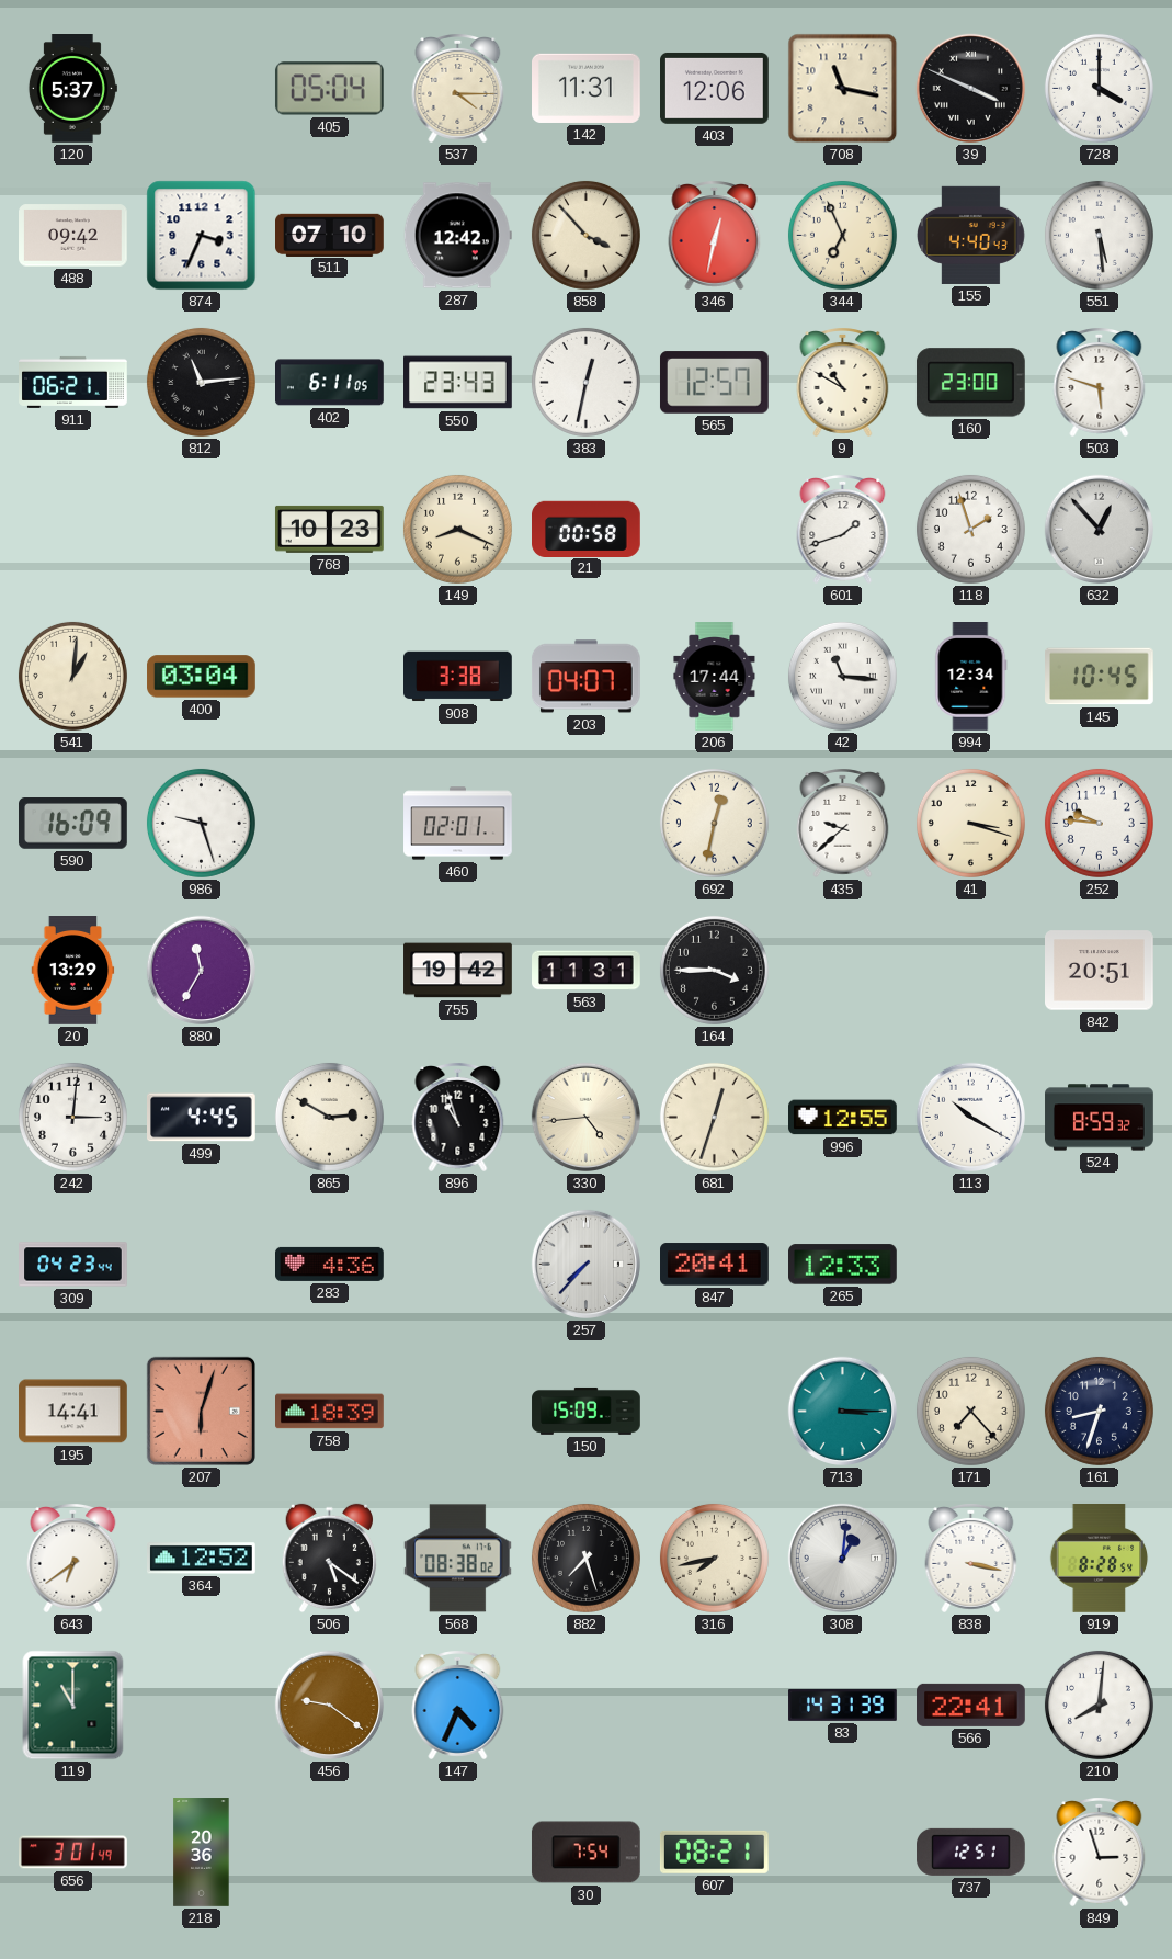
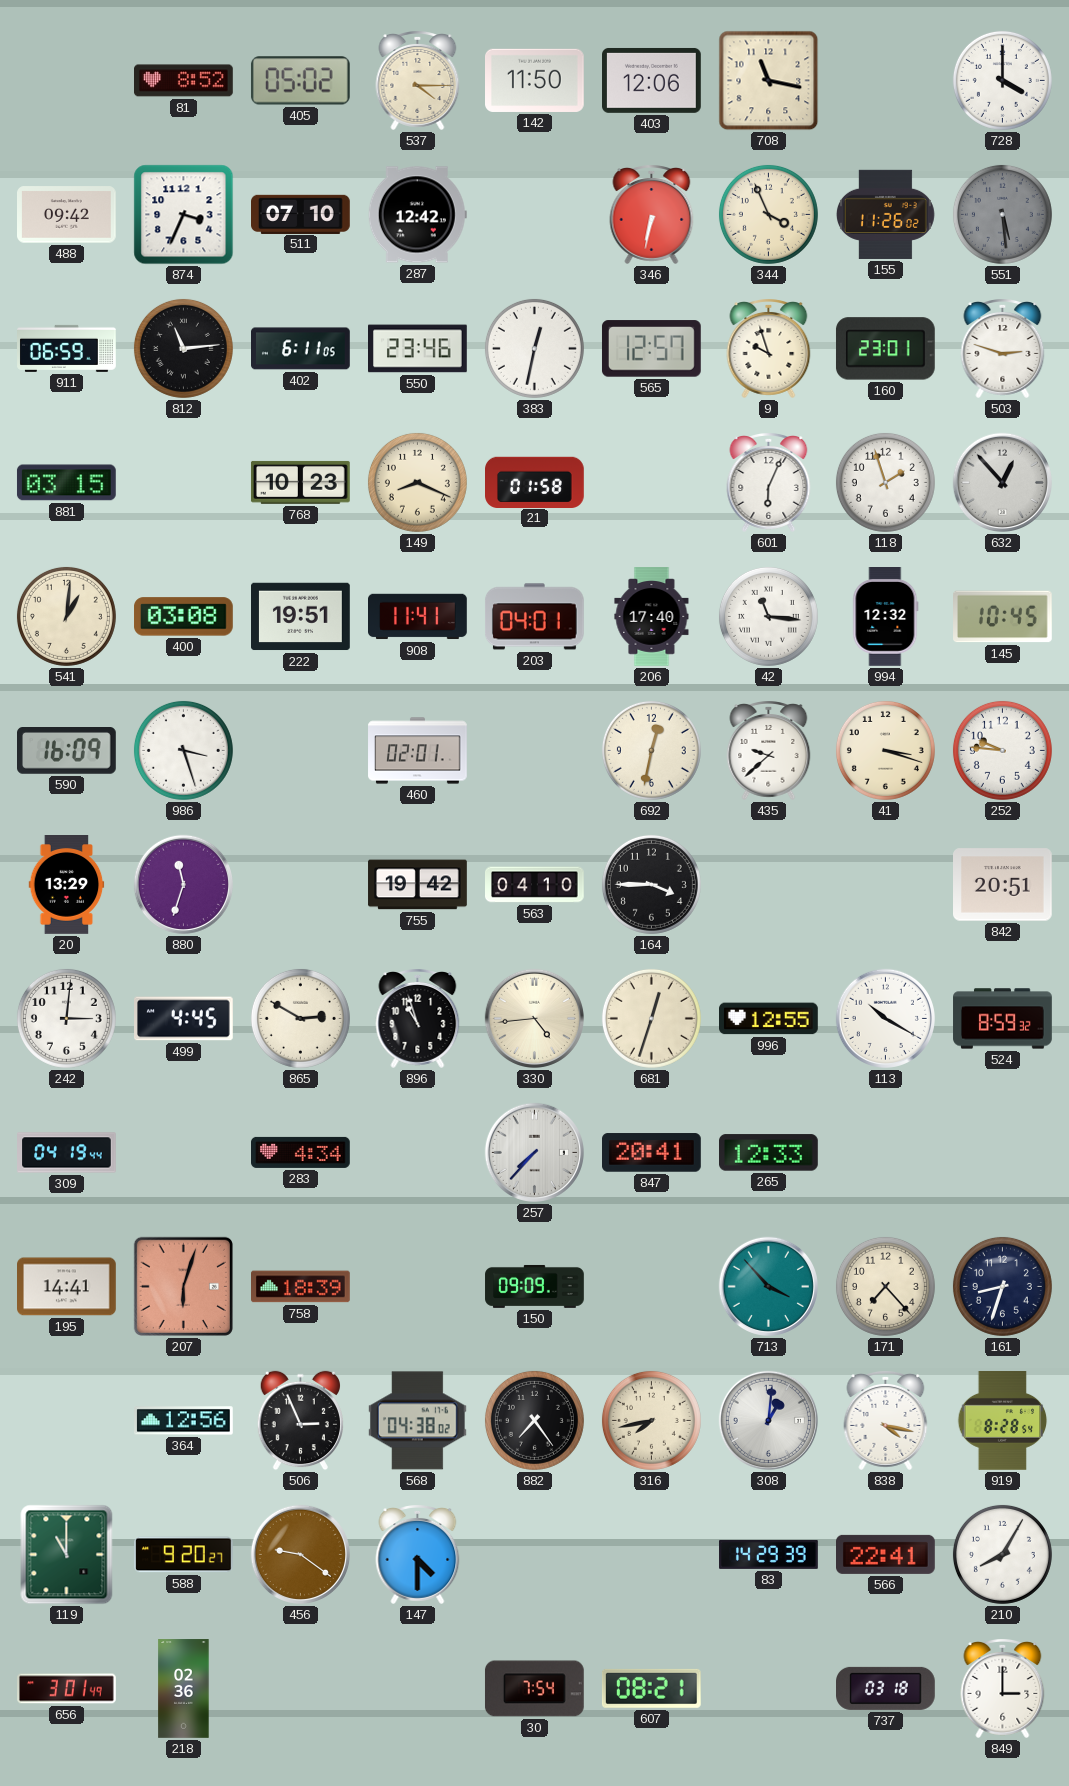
120: 5:37 -> none
81: none -> 8:52
405: 05:04 -> 05:02
142: 11:31 -> 11:50
39: 3:49 -> none
858: 3:53 -> none
346: 12:32 -> 6:32
344: 6:56 -> 3:56
155: 4:40 -> 11:26
551 dial: white -> grey
911: 06:21 -> 06:59
550: 23:43 -> 23:46
9: 10:50 -> 9:57
160: 23:00 -> 23:01
503: 5:48 -> 2:48
881: none -> 03:15
21: 00:58 -> 01:58
601: 1:42 -> 6:04
400: 03:04 -> 03:08
222: none -> 19:51
908: 3:38 -> 11:41
203: 04:07 -> 04:01
206: 17:44 -> 17:40
994: 12:34 -> 12:32
986: 9:27 -> 3:27
880: 11:35 -> 11:33
563: 11:31 -> 04:10
309: 04:23 -> 04:19
283: 4:36 -> 4:34
150: 15:09 -> 09:09
713: 3:15 -> 3:53
643: 6:39 -> none
364: 12:52 -> 12:56
506: 5:21 -> 2:56
568: 08:38 -> 04:38
882: 7:27 -> 7:24
838: 3:17 -> 4:17
588: none -> 9:20
147: 4:34 -> 4:30
83: 14:31 -> 14:29
210: 8:01 -> 8:05
218: 20:36 -> 02:36
737: 12:51 -> 03:18
849: 2:57 -> 3:00
